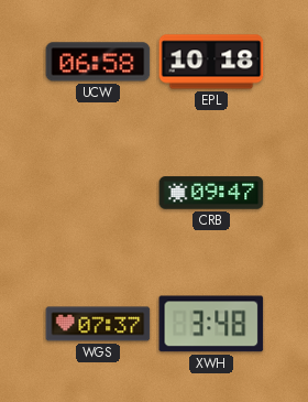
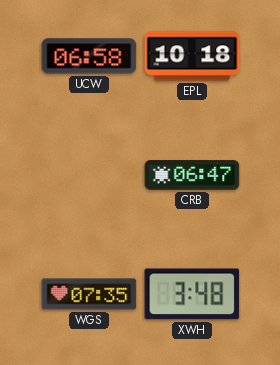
CRB: 09:47 -> 06:47
WGS: 07:37 -> 07:35
